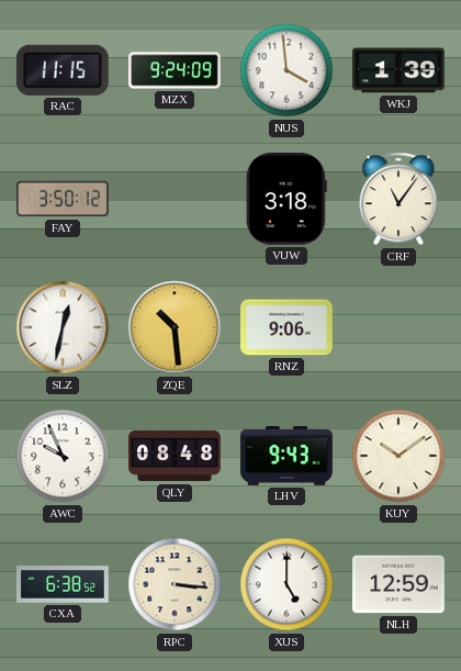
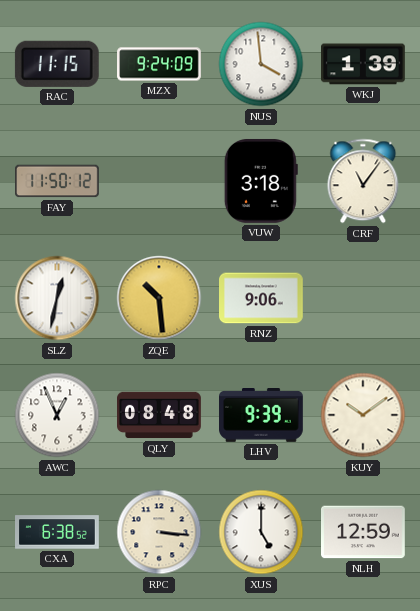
FAY: 3:50 -> 11:50
AWC: 9:56 -> 12:56
LHV: 9:43 -> 9:39
